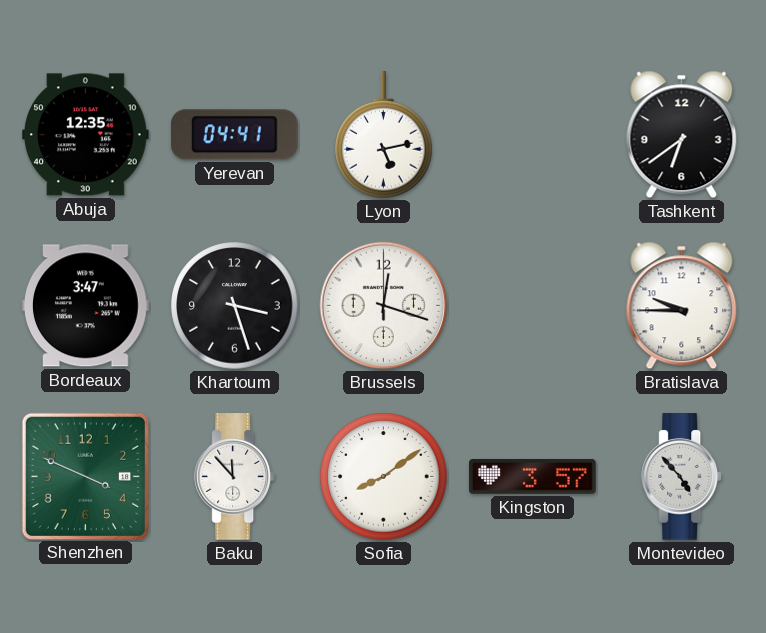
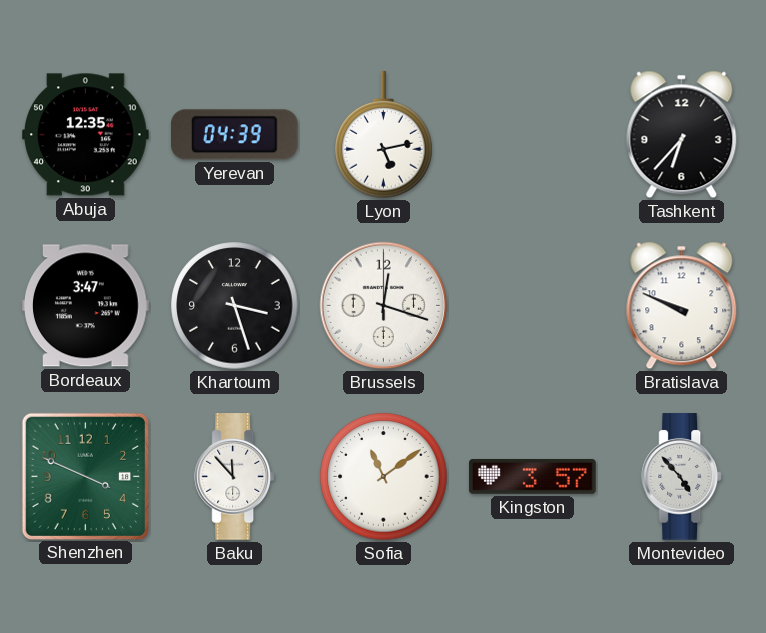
Yerevan: 04:41 -> 04:39
Tashkent: 6:39 -> 6:37
Bratislava: 9:45 -> 9:49
Sofia: 8:09 -> 11:09
